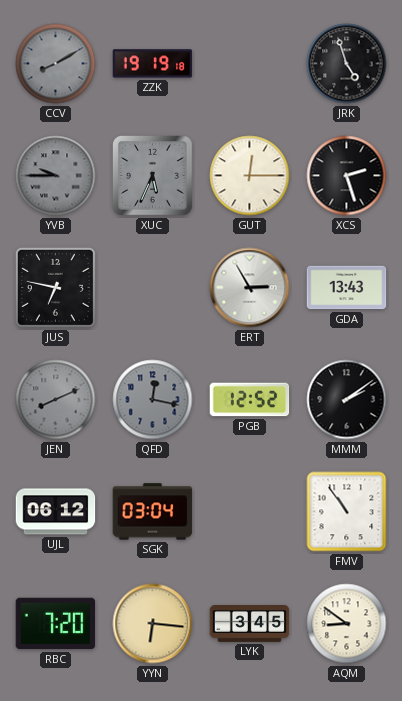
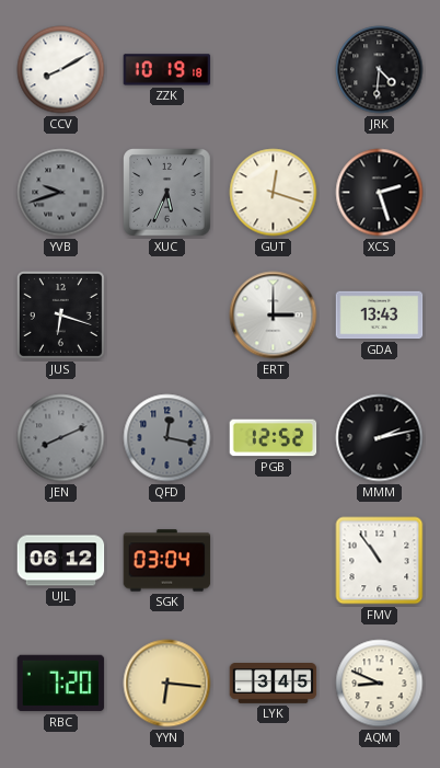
CCV dial: grey -> white
ZZK: 19:19 -> 10:19
JRK: 4:57 -> 4:31
YVB: 9:45 -> 9:42
GUT: 12:15 -> 12:18
JUS: 6:47 -> 6:18
ERT: 2:55 -> 3:00
MMM: 2:09 -> 2:13
AQM: 8:51 -> 8:49
